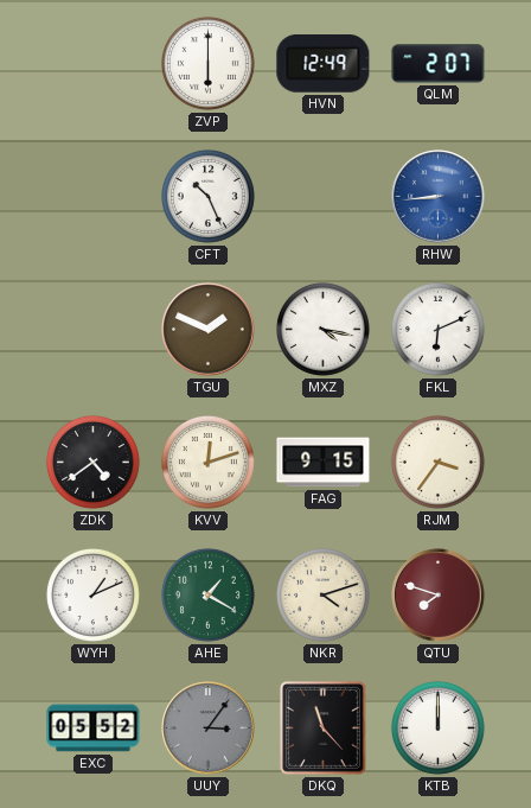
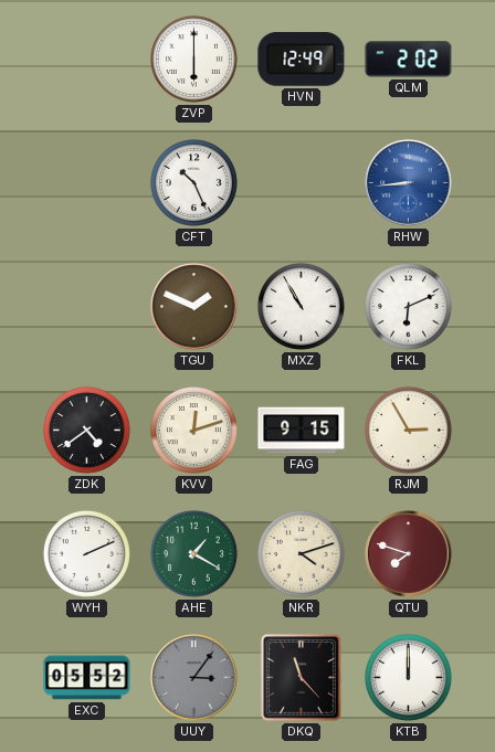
QLM: 2:07 -> 2:02
MXZ: 4:17 -> 10:55
RJM: 3:36 -> 2:55
WYH: 1:11 -> 2:11
